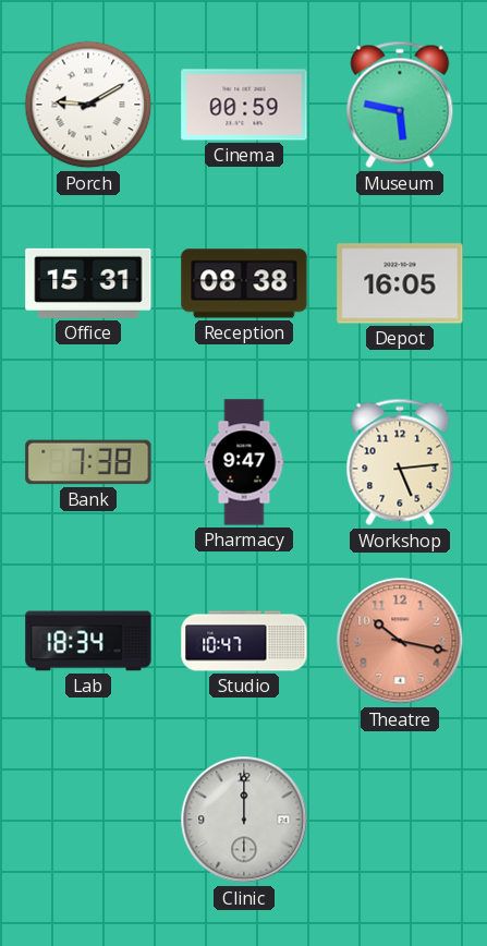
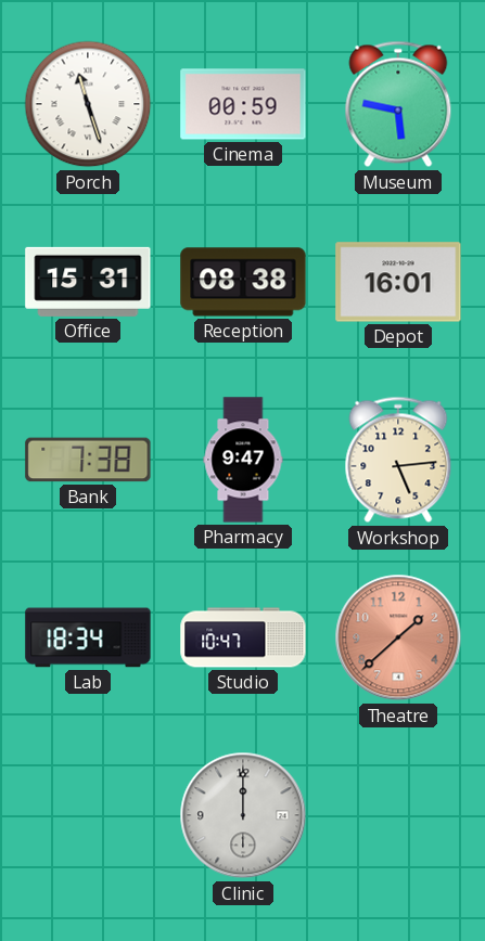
Porch: 9:10 -> 11:27
Depot: 16:05 -> 16:01
Theatre: 10:17 -> 1:38
